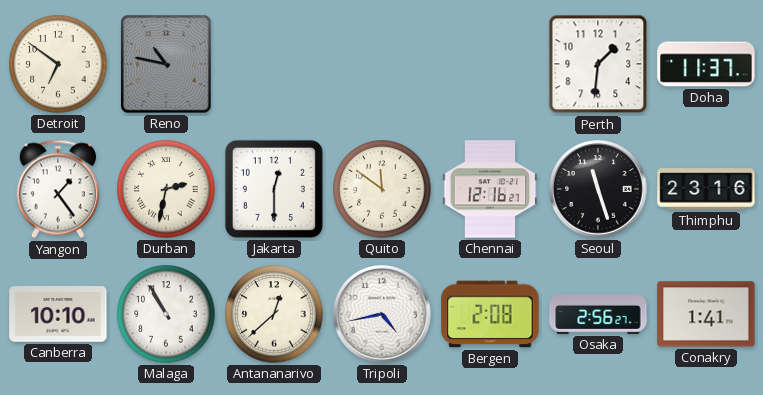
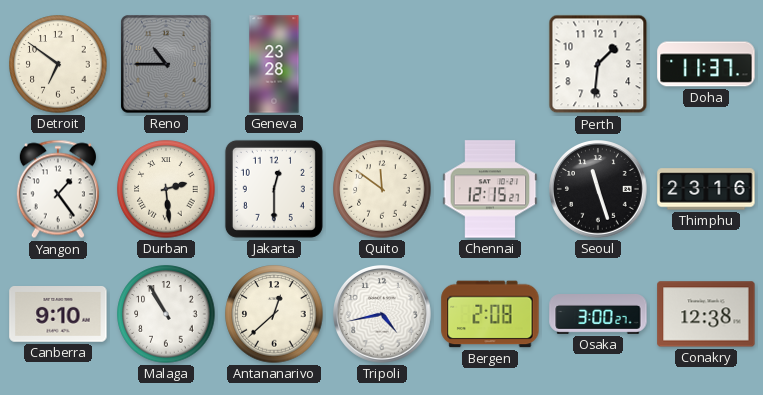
Reno: 10:47 -> 10:45
Geneva: none -> 23:28
Durban: 2:32 -> 2:29
Chennai: 12:16 -> 12:15
Canberra: 10:10 -> 9:10
Osaka: 2:56 -> 3:00
Conakry: 1:41 -> 12:38
